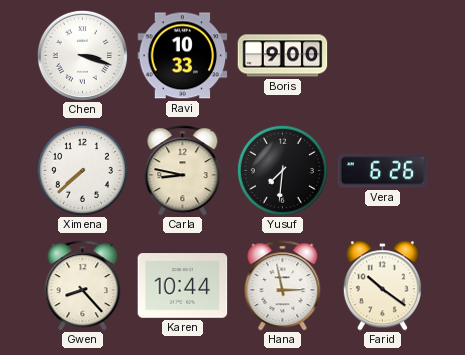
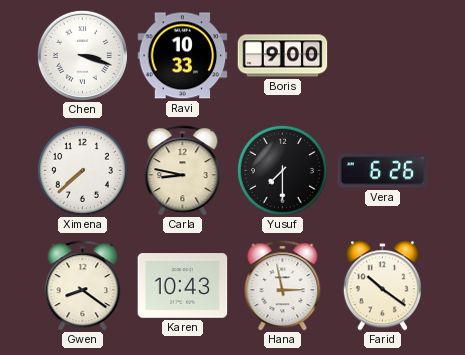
Yusuf: 7:31 -> 7:30
Gwen: 8:23 -> 8:21
Karen: 10:44 -> 10:43
